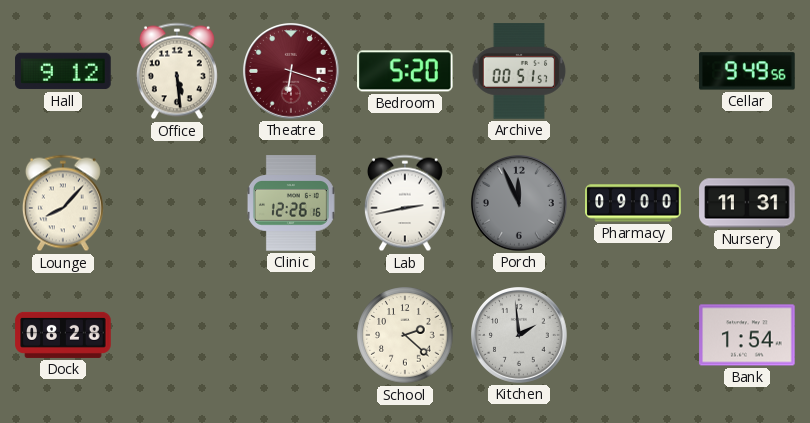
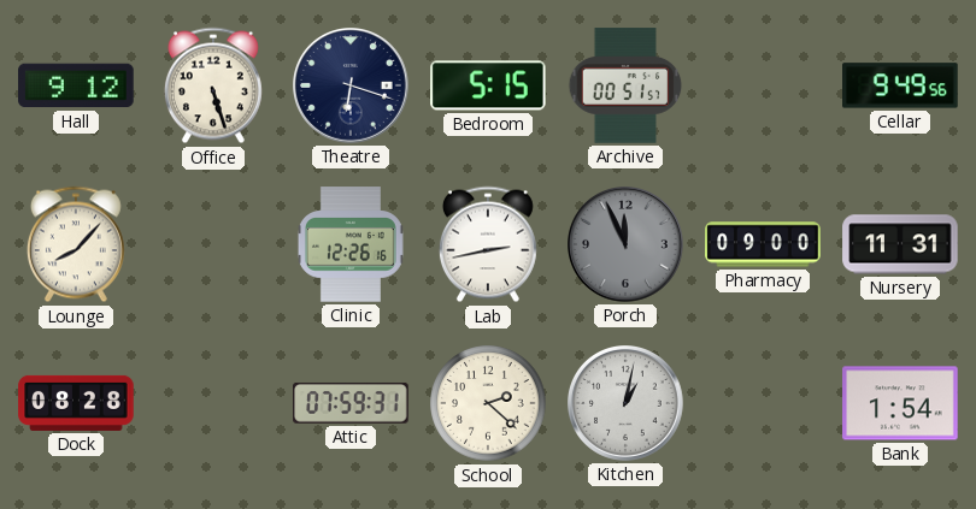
Office: 5:29 -> 5:27
Theatre dial: burgundy -> navy
Bedroom: 5:20 -> 5:15
Attic: none -> 07:59
Kitchen: 1:59 -> 1:02
